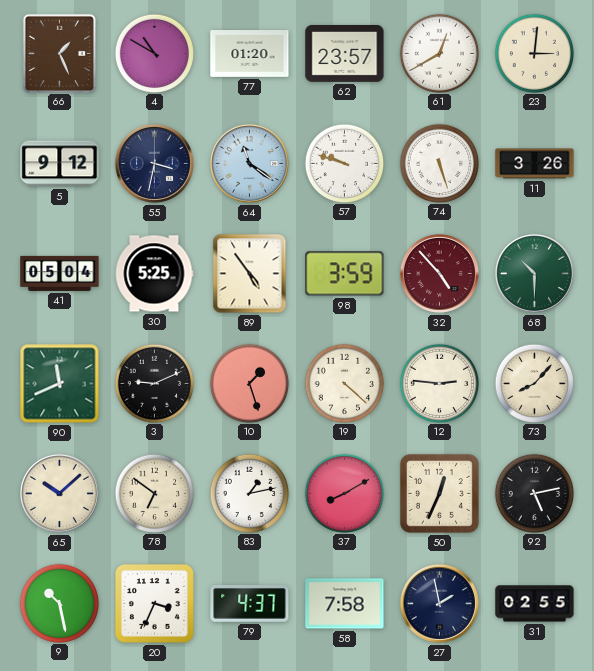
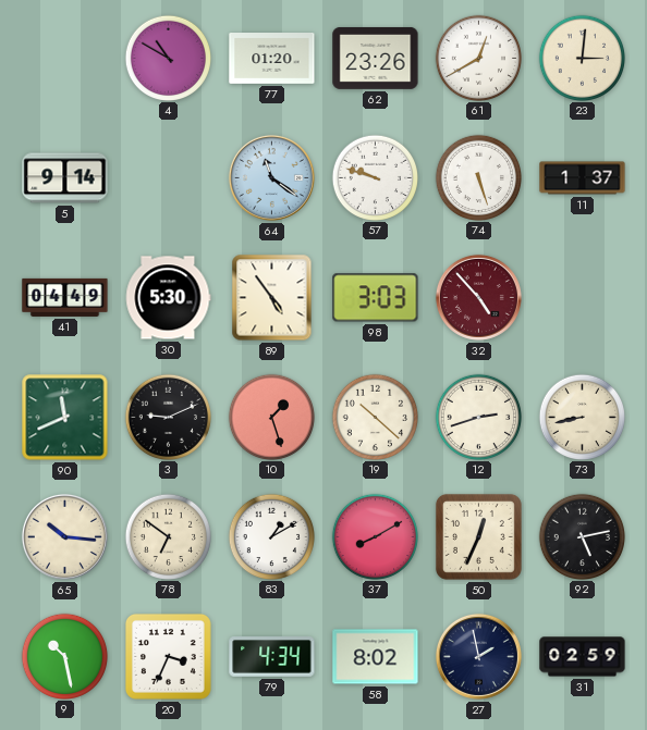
66: 1:26 -> none
62: 23:57 -> 23:26
5: 9:12 -> 9:14
55: 3:32 -> none
11: 3:26 -> 1:37
41: 05:04 -> 04:49
30: 5:25 -> 5:30
98: 3:59 -> 3:03
68: 10:30 -> none
19: 4:22 -> 10:22
12: 2:46 -> 2:42
73: 8:07 -> 8:43
65: 10:08 -> 10:16
83: 1:13 -> 1:10
79: 4:37 -> 4:34
58: 7:58 -> 8:02
31: 02:55 -> 02:59
